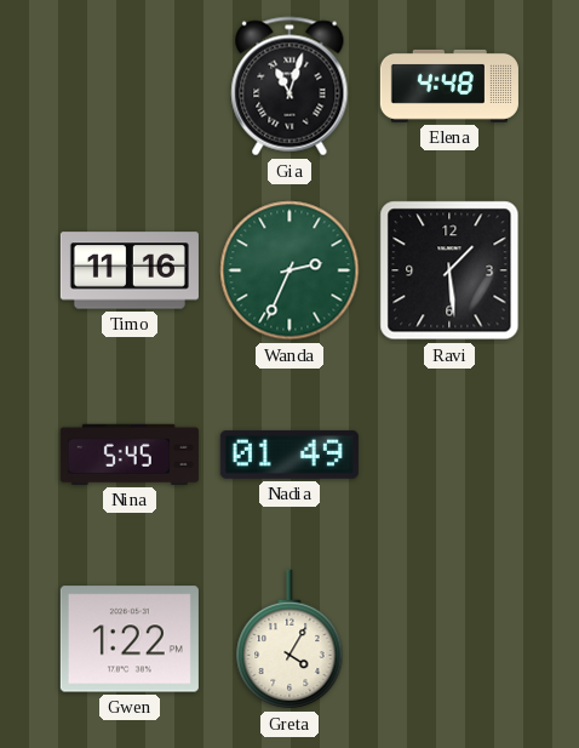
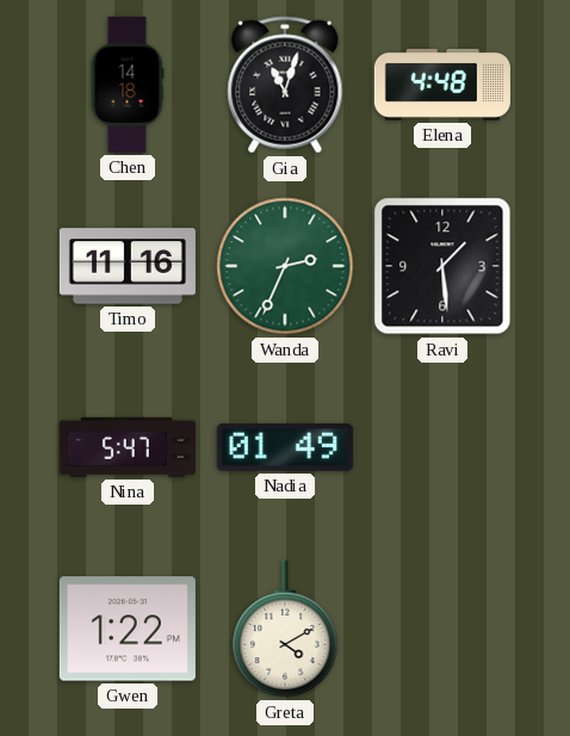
Chen: none -> 14:18
Nina: 5:45 -> 5:47
Greta: 4:05 -> 4:10
